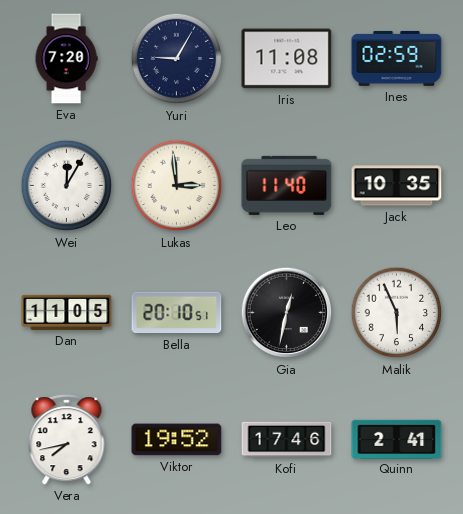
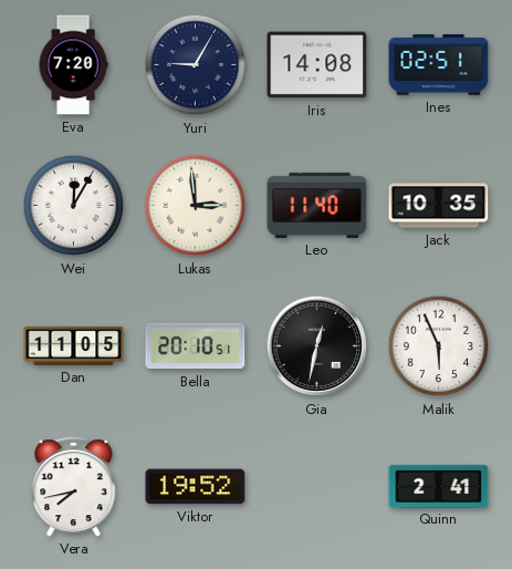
Iris: 11:08 -> 14:08
Ines: 02:59 -> 02:51
Kofi: 17:46 -> none
